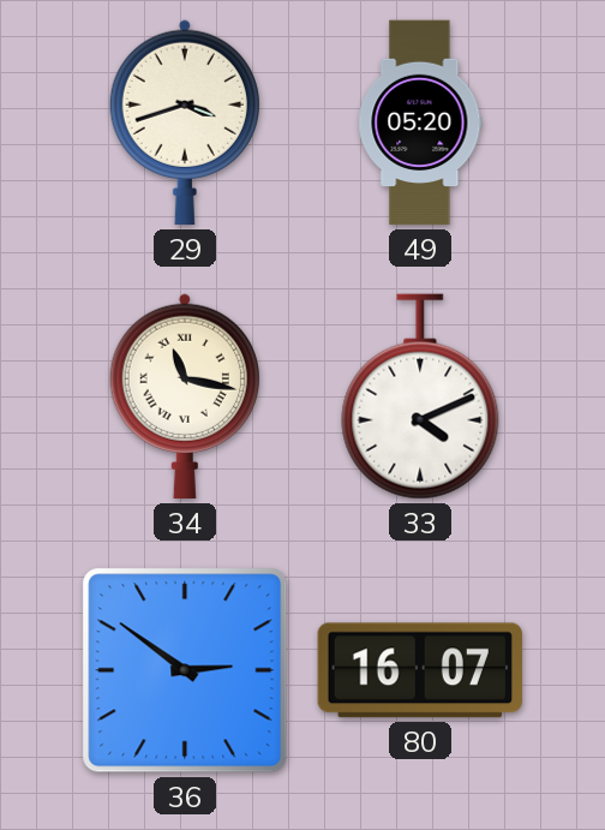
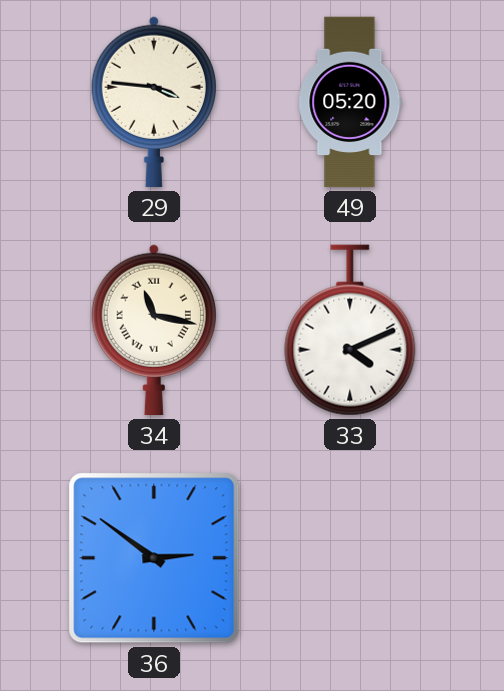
29: 3:42 -> 3:46
80: 16:07 -> none
